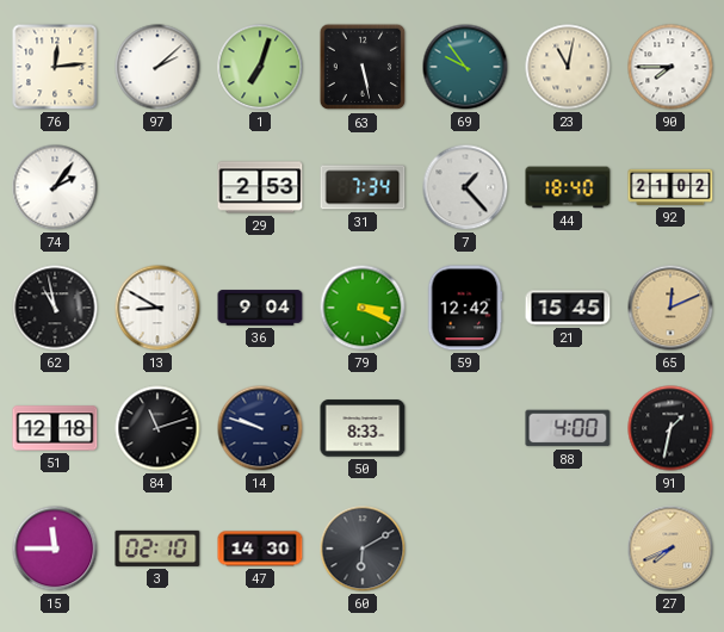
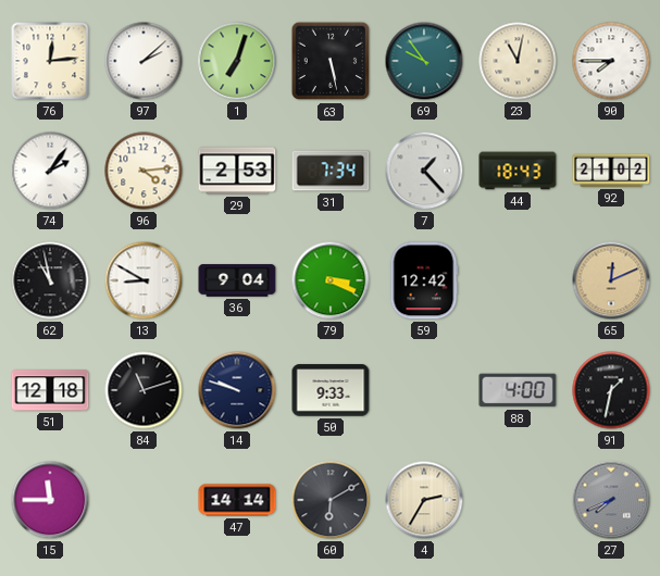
96: none -> 4:14
44: 18:40 -> 18:43
21: 15:45 -> none
50: 8:33 -> 9:33
3: 02:10 -> none
47: 14:30 -> 14:14
4: none -> 2:35
27 dial: champagne -> grey
